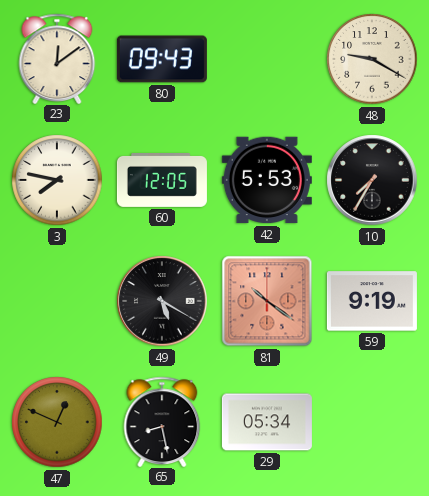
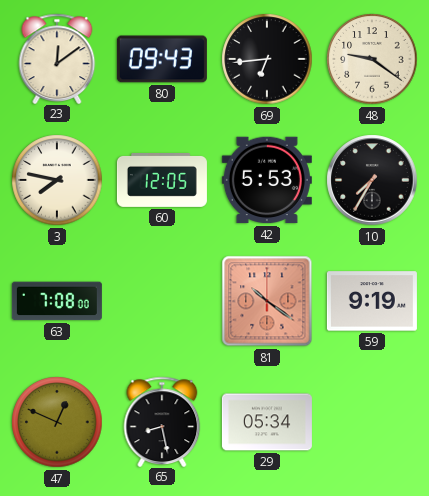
69: none -> 6:44
48: 9:20 -> 9:21
63: none -> 7:08
49: 5:20 -> none
